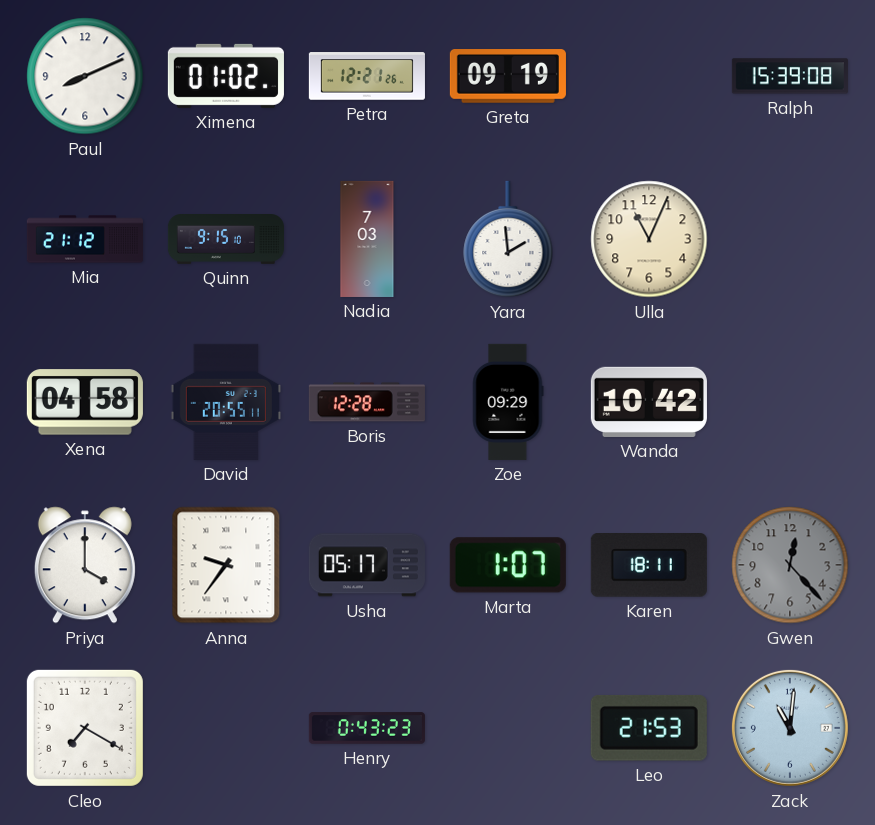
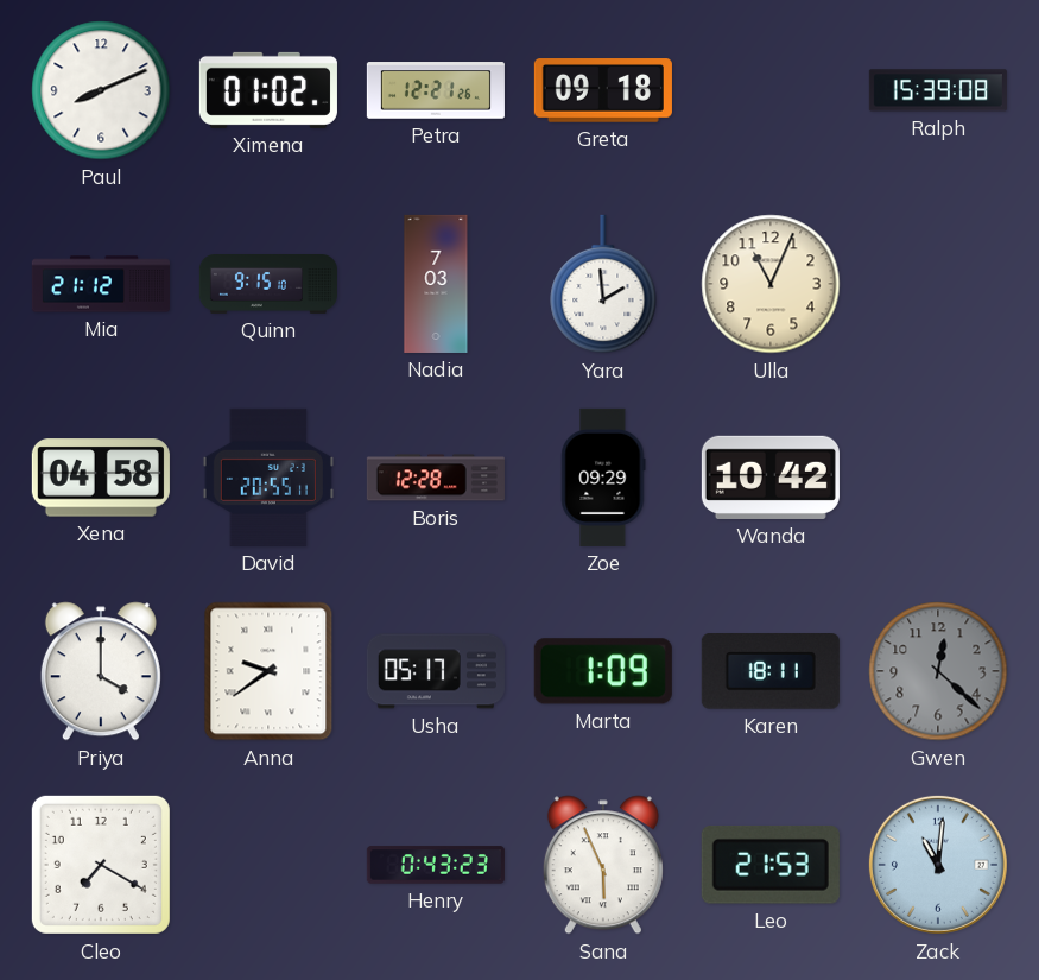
Greta: 09:19 -> 09:18
Anna: 9:36 -> 9:39
Marta: 1:07 -> 1:09
Gwen: 12:23 -> 12:22
Sana: none -> 5:56
